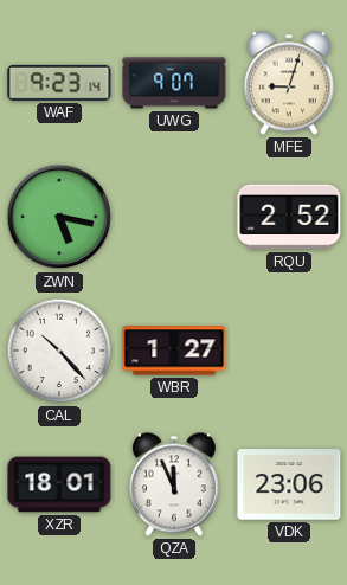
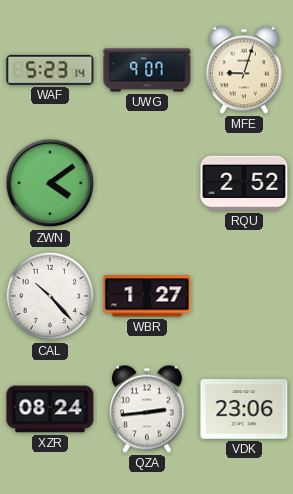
WAF: 9:23 -> 5:23
ZWN: 5:17 -> 4:09
XZR: 18:01 -> 08:24
QZA: 11:56 -> 2:44
